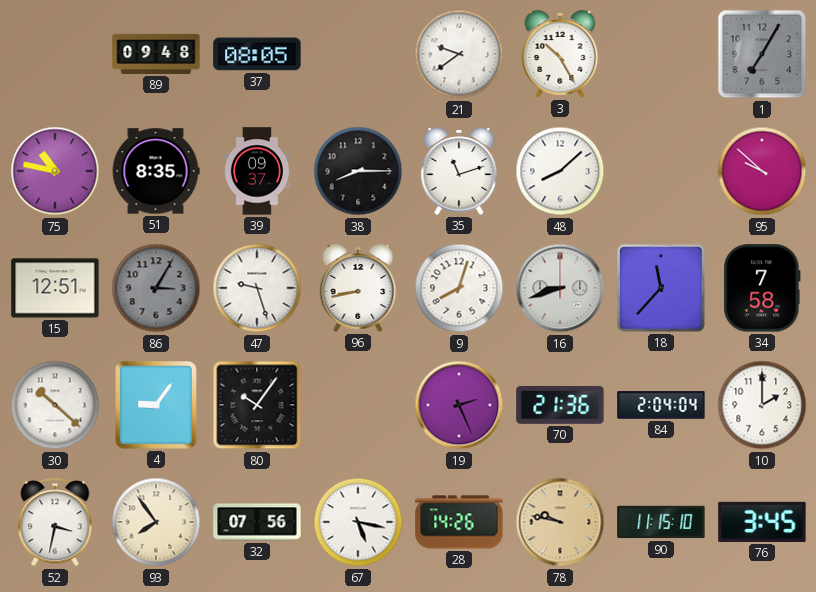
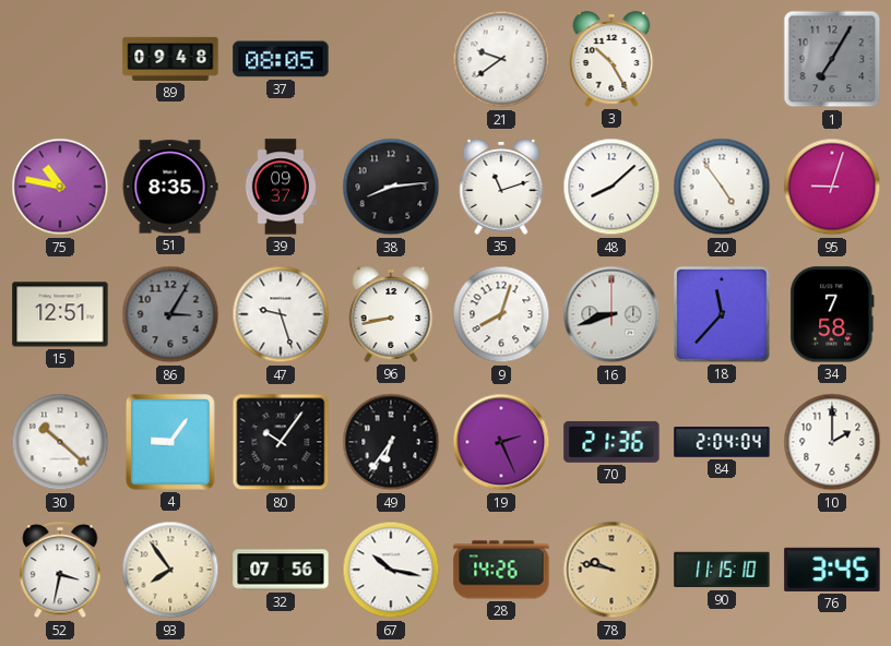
38: 8:15 -> 8:14
20: none -> 4:54
95: 9:52 -> 9:03
49: none -> 6:36
67: 5:17 -> 10:17
